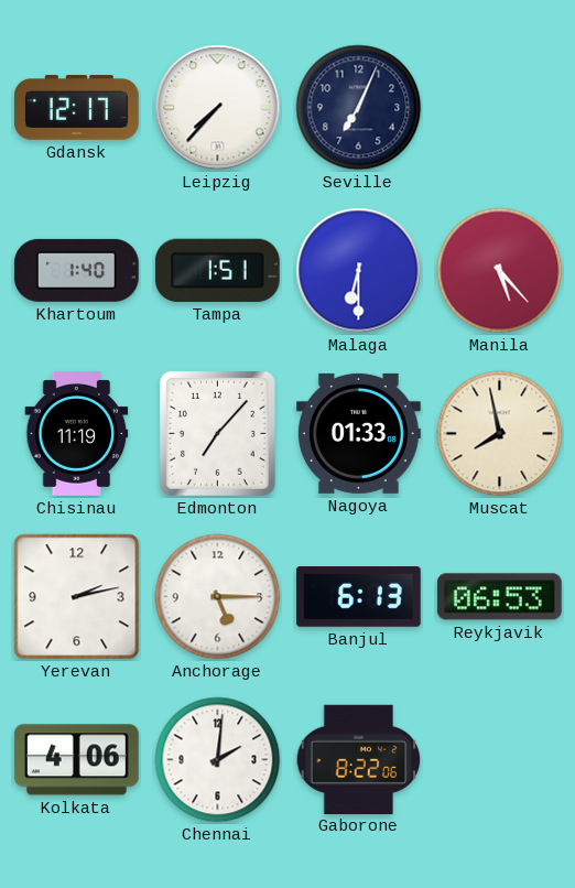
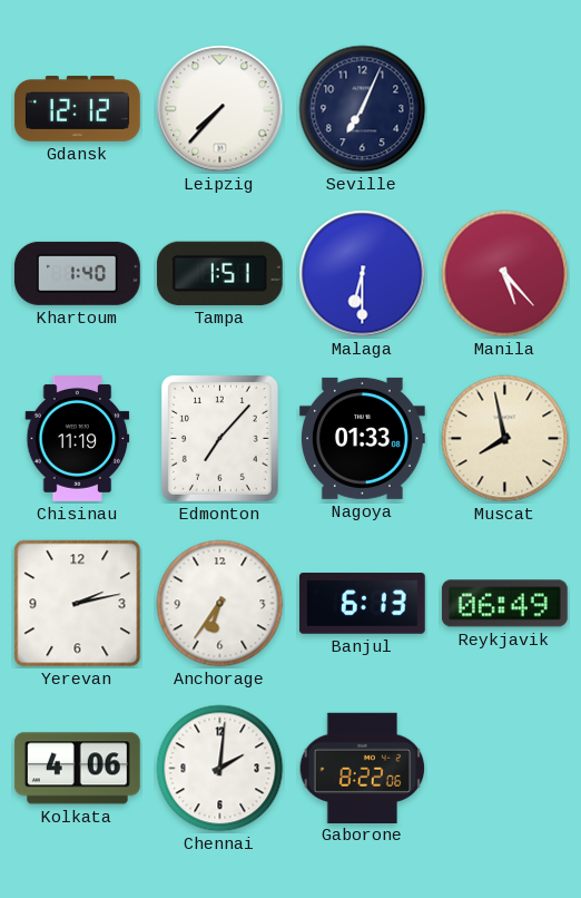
Gdansk: 12:17 -> 12:12
Anchorage: 5:15 -> 6:36
Reykjavik: 06:53 -> 06:49
